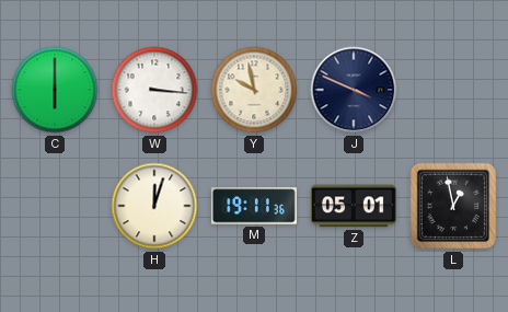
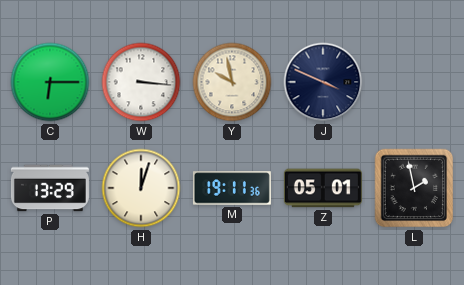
C: 6:00 -> 6:15
P: none -> 13:29
L: 12:58 -> 1:58
